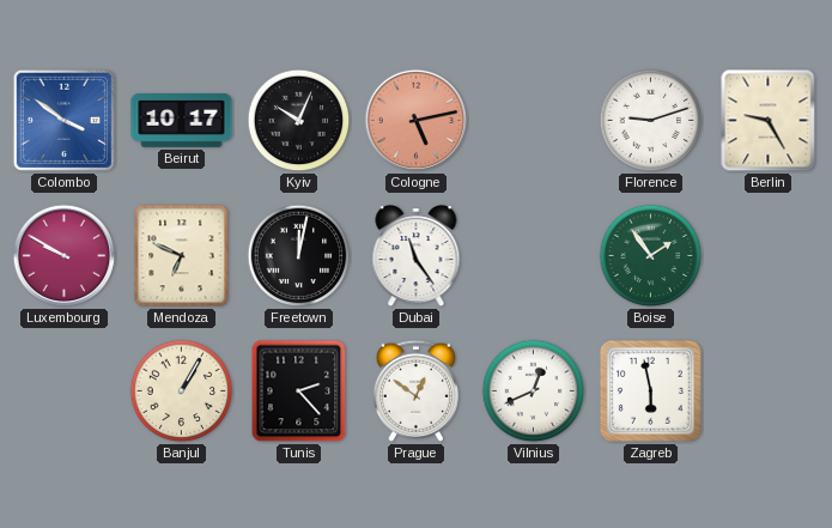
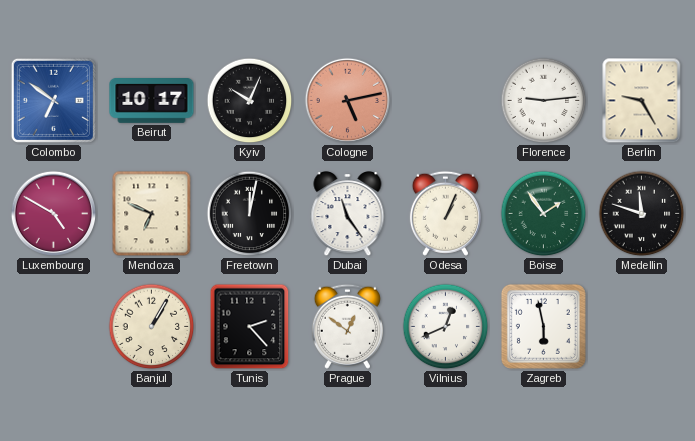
Colombo: 3:51 -> 6:51
Florence: 9:12 -> 9:14
Luxembourg: 9:50 -> 4:50
Odesa: none -> 1:04
Medellin: none -> 11:48
